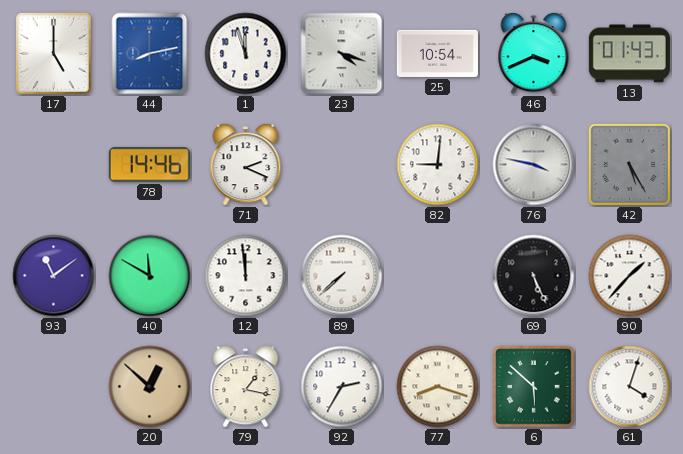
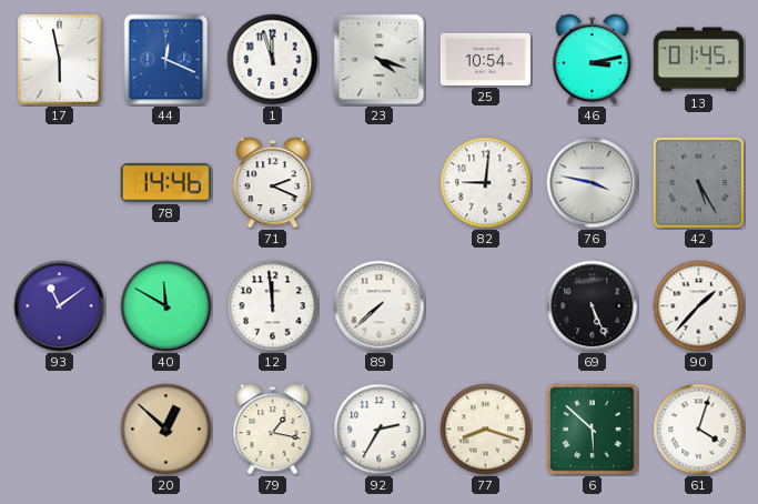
17: 5:00 -> 5:58
44: 8:13 -> 12:19
46: 3:41 -> 3:13
13: 01:43 -> 01:45
